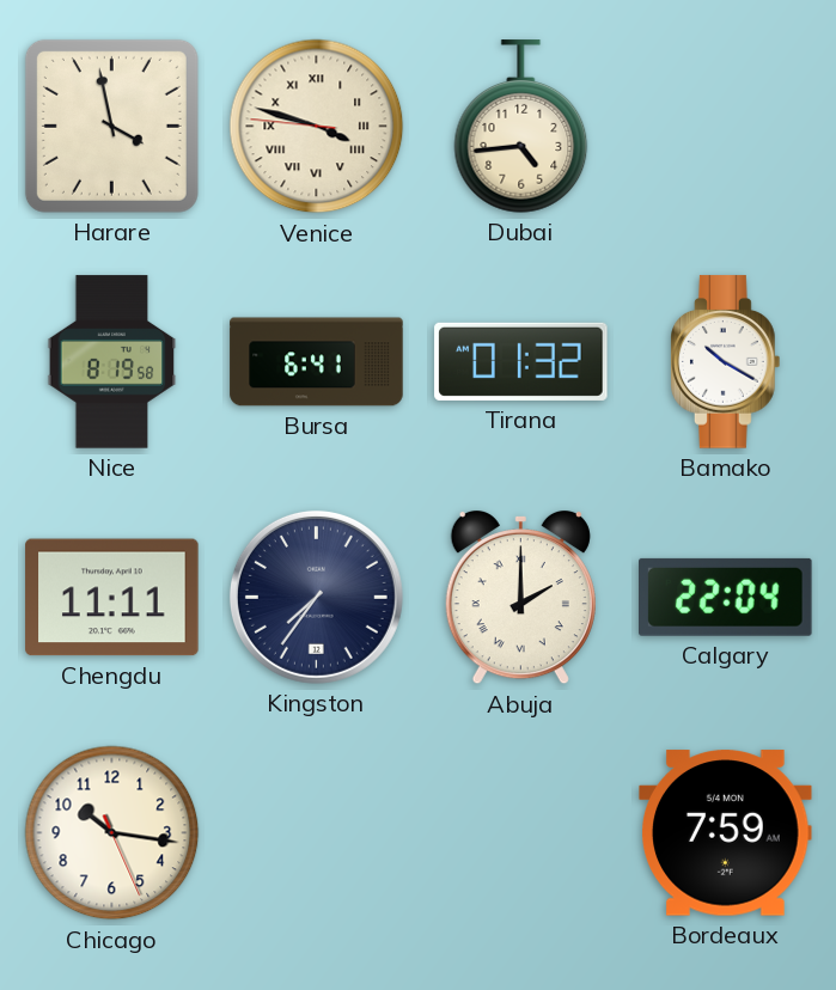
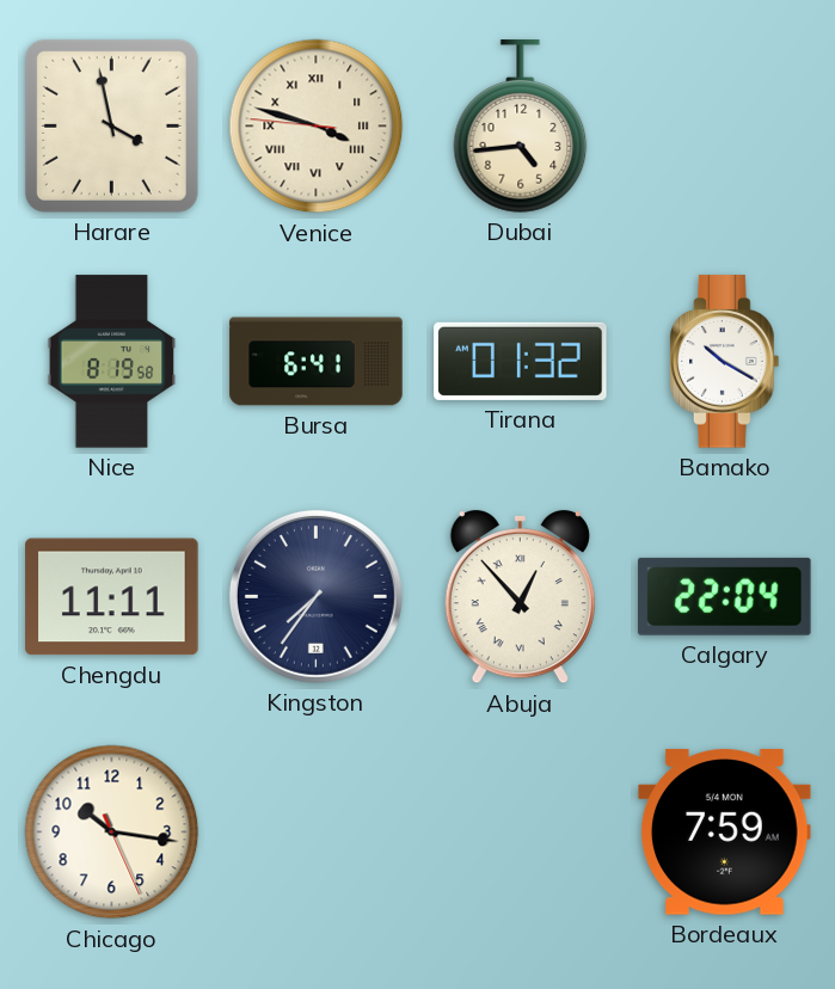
Abuja: 2:00 -> 12:53
